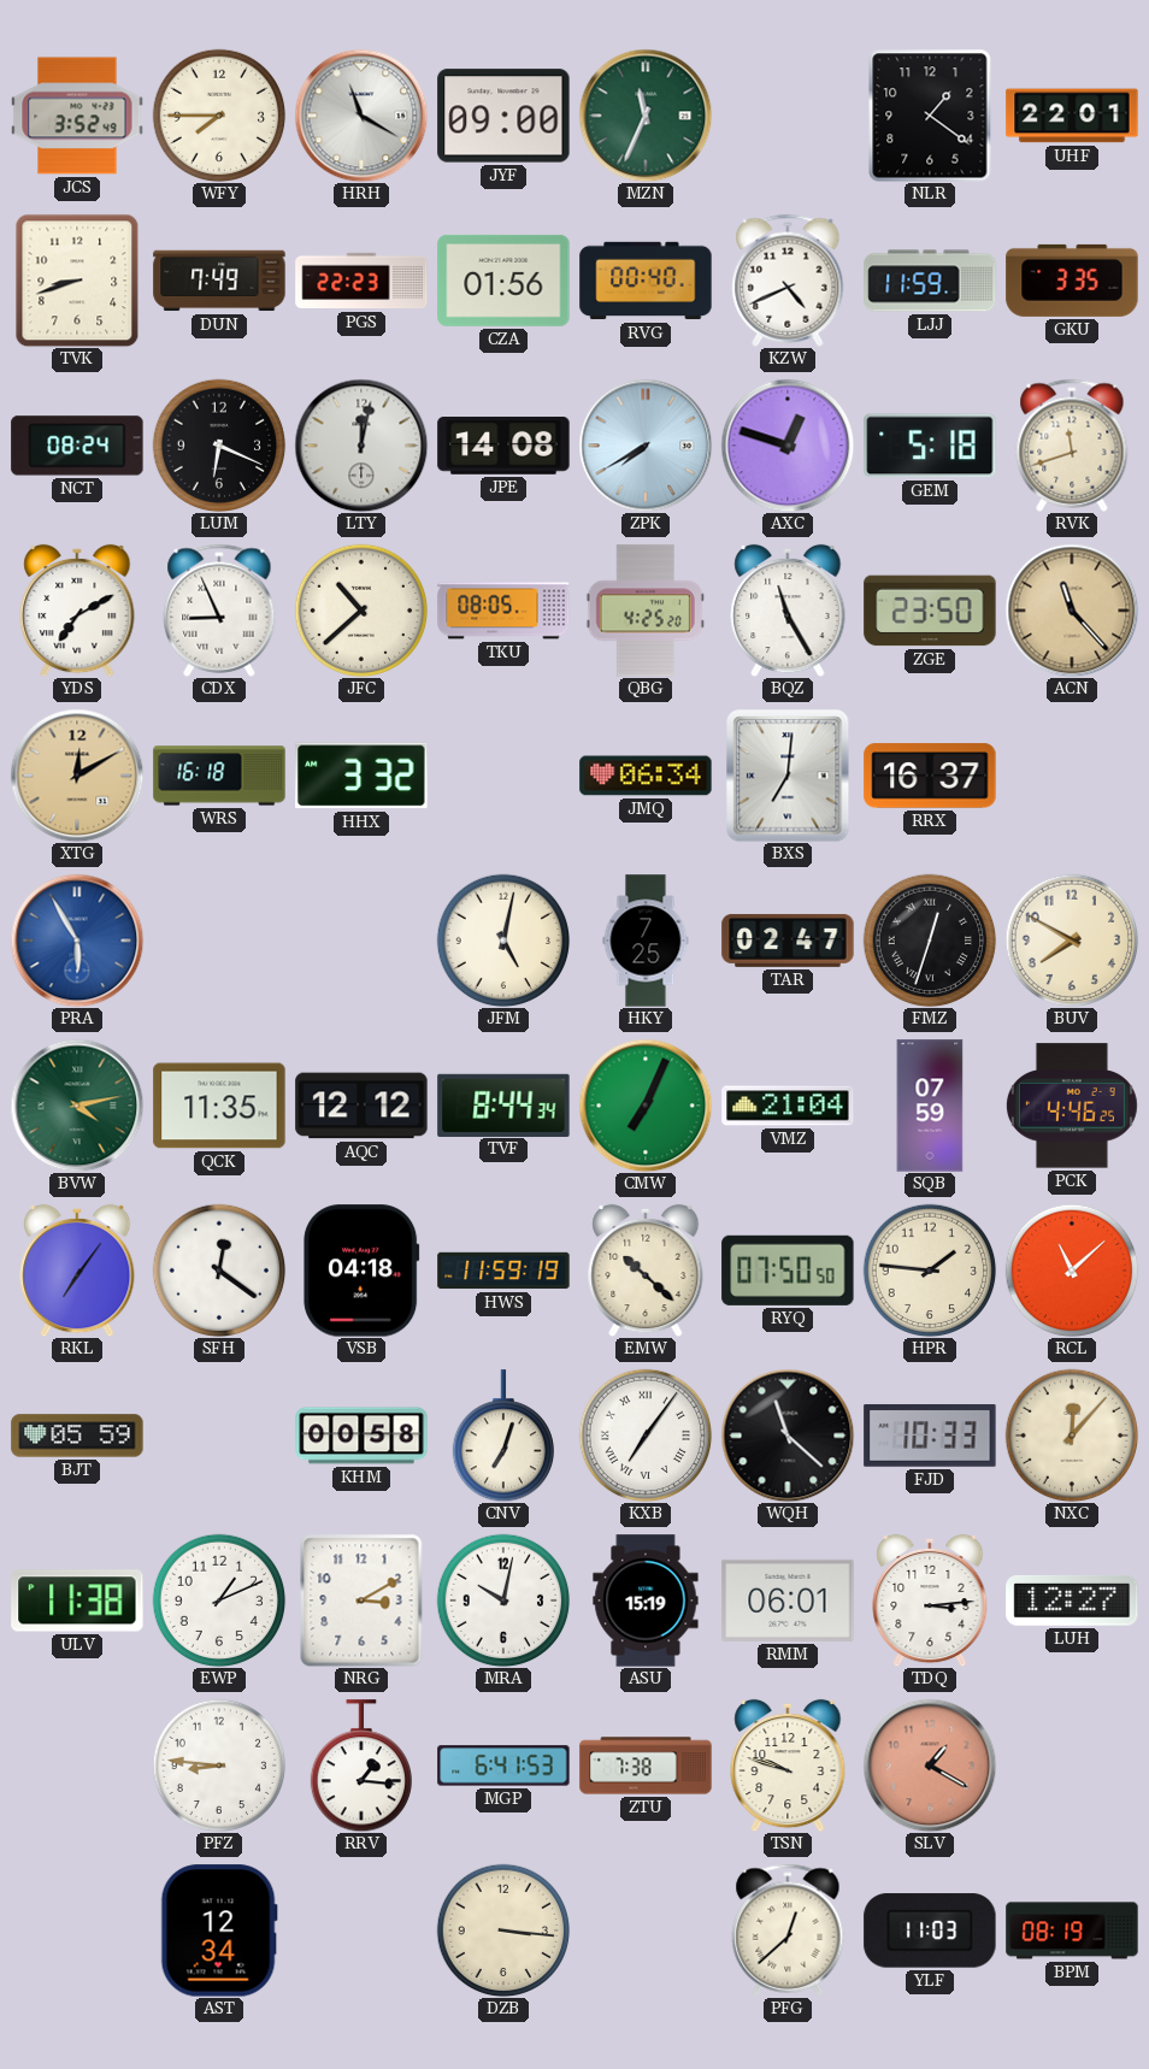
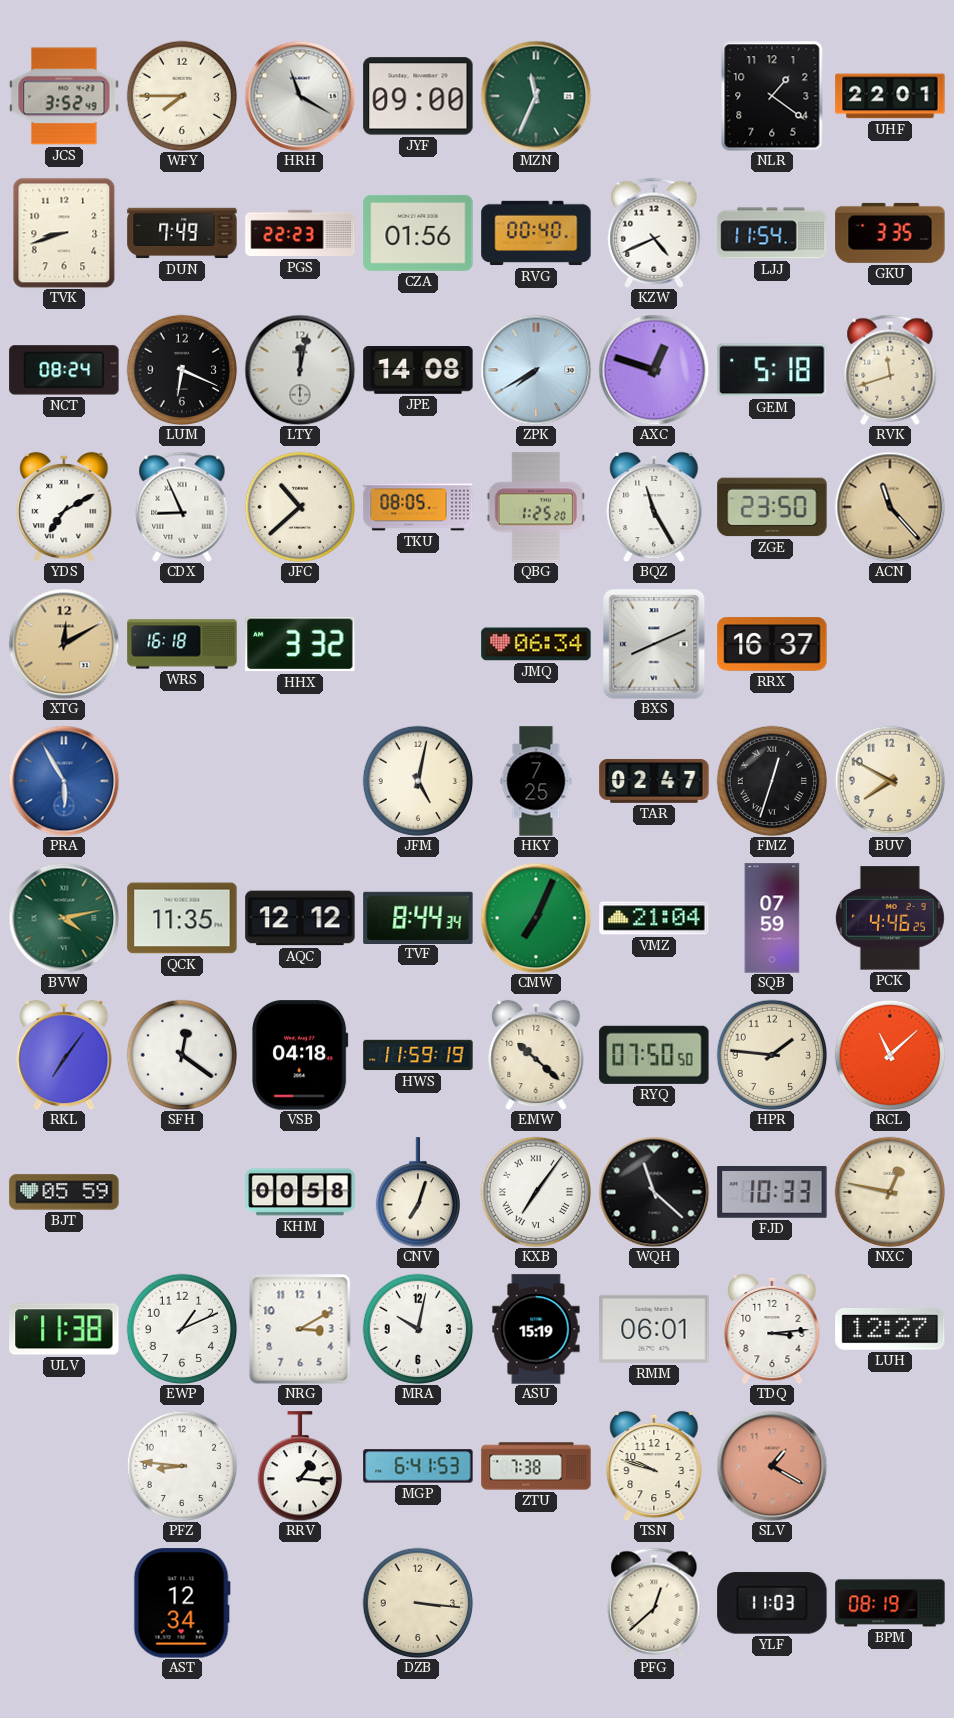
LJJ: 11:59 -> 11:54
QBG: 4:25 -> 1:25
BXS: 7:01 -> 8:11
NXC: 12:07 -> 12:47
